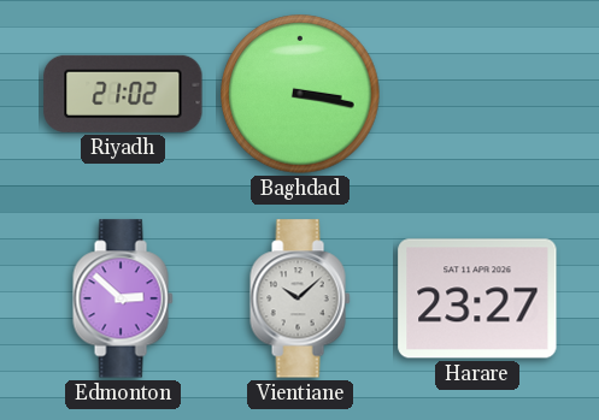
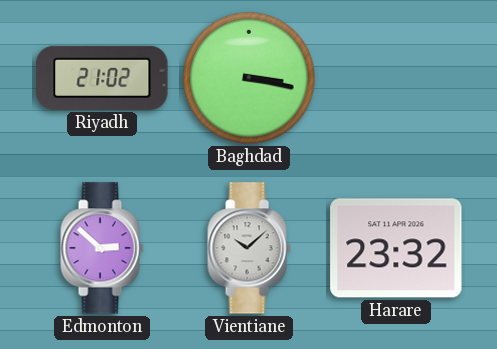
Harare: 23:27 -> 23:32
